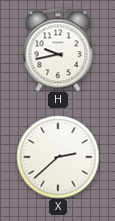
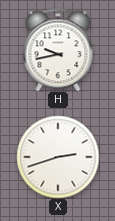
X: 2:38 -> 2:42
